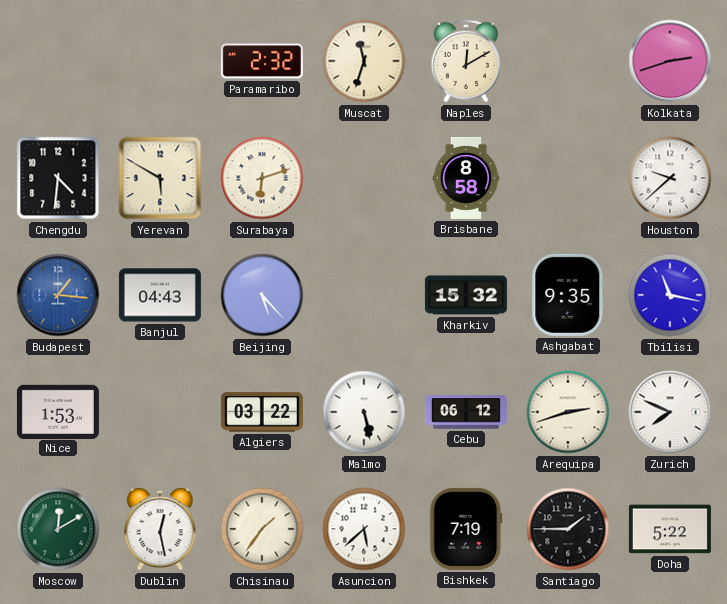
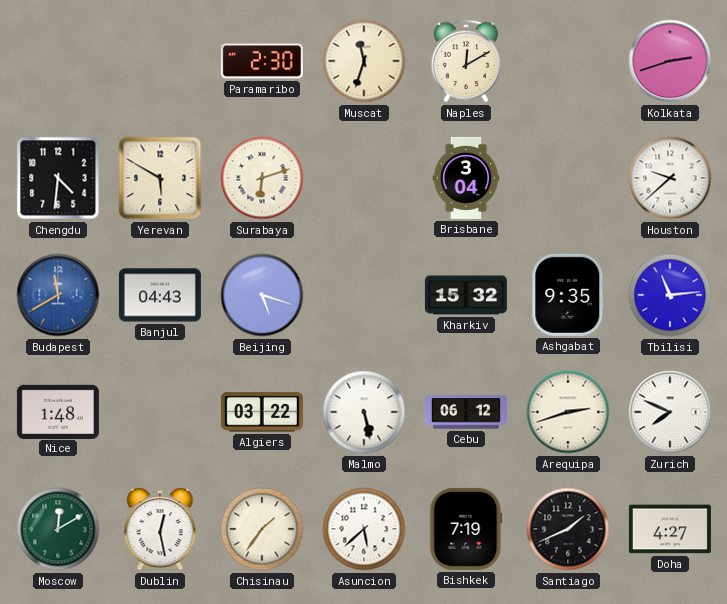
Paramaribo: 2:32 -> 2:30
Brisbane: 8:58 -> 3:04
Budapest: 1:16 -> 11:40
Beijing: 5:23 -> 5:18
Tbilisi: 11:17 -> 11:14
Nice: 1:53 -> 1:48
Santiago: 1:45 -> 1:41
Doha: 5:22 -> 4:27
